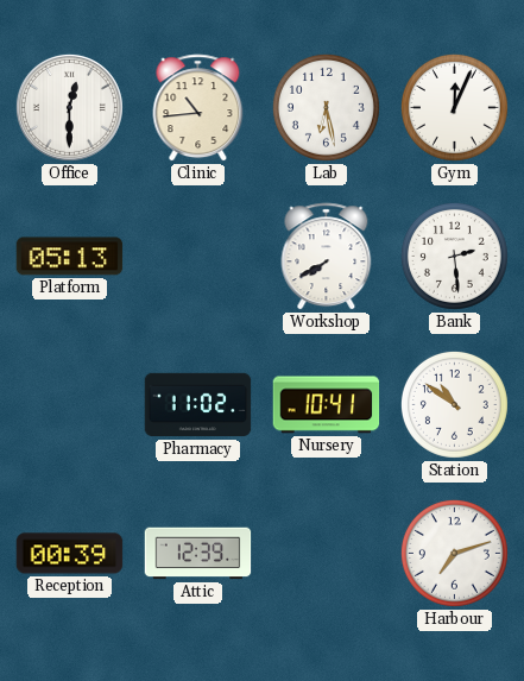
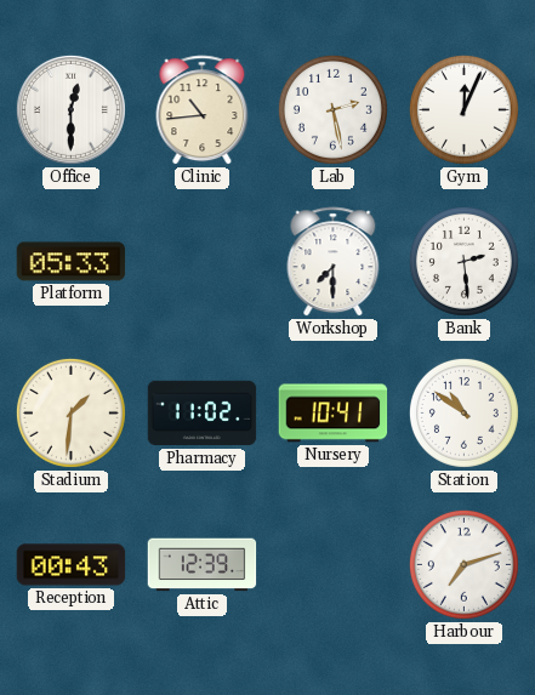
Lab: 6:28 -> 2:28
Platform: 05:13 -> 05:33
Workshop: 7:40 -> 7:30
Stadium: none -> 1:31
Reception: 00:39 -> 00:43
